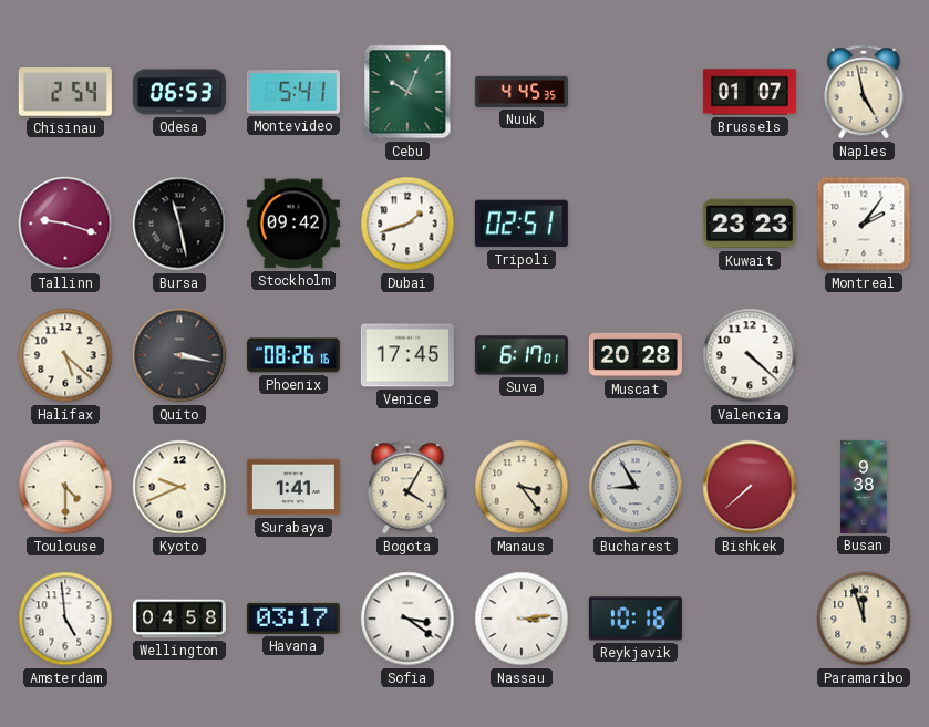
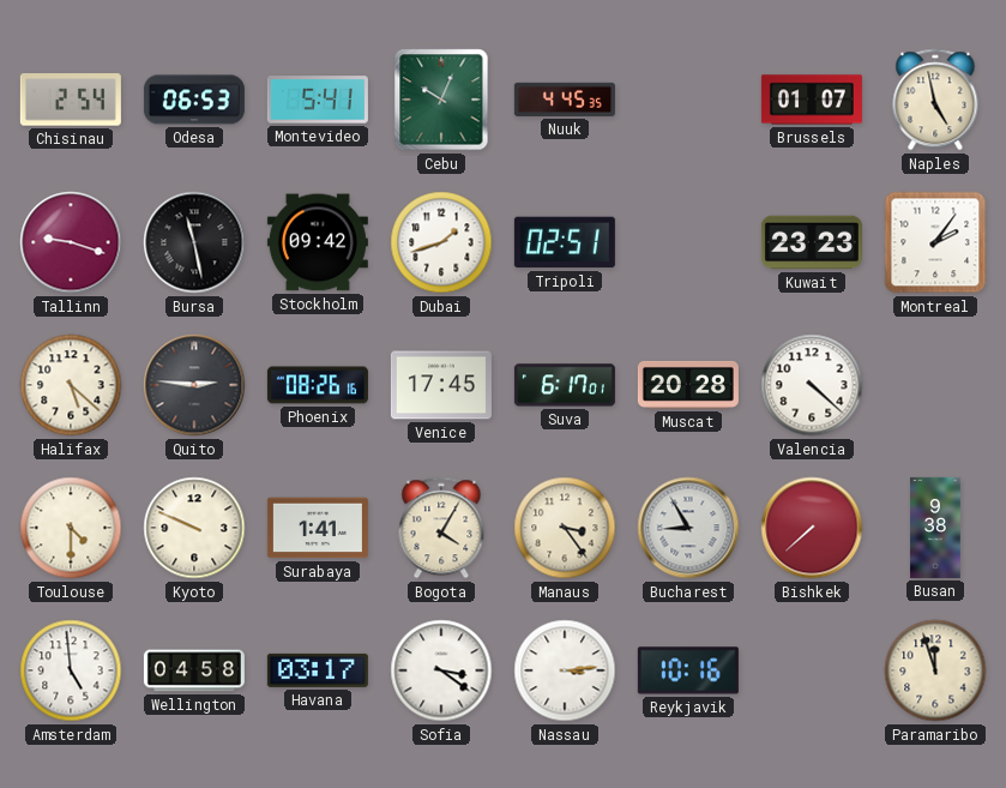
Quito: 3:17 -> 2:46
Kyoto: 9:41 -> 9:49
